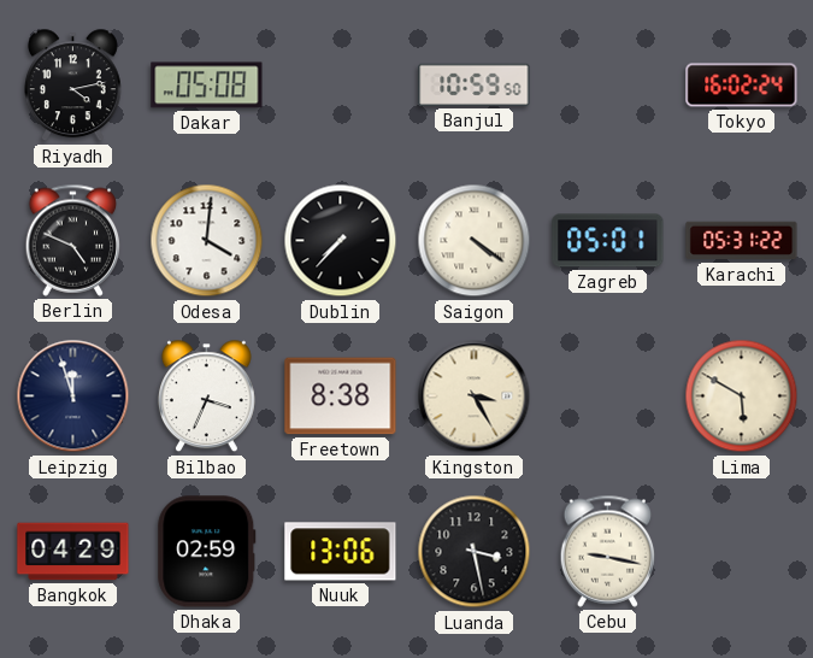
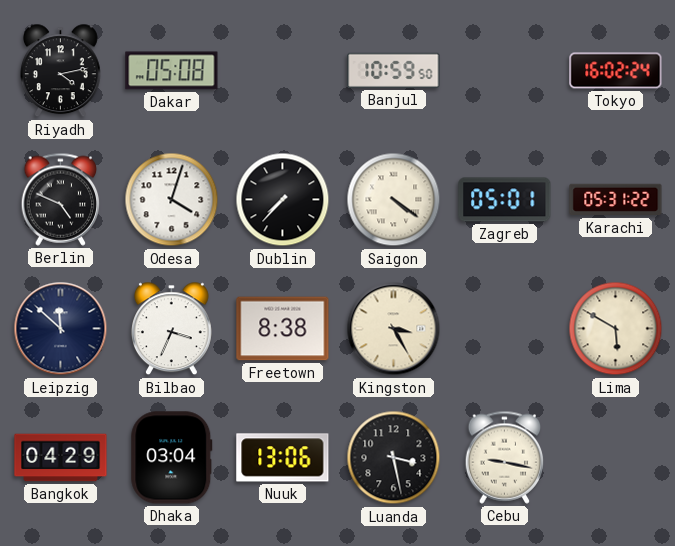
Odesa: 4:01 -> 4:03
Leipzig: 11:57 -> 11:52
Dhaka: 02:59 -> 03:04
